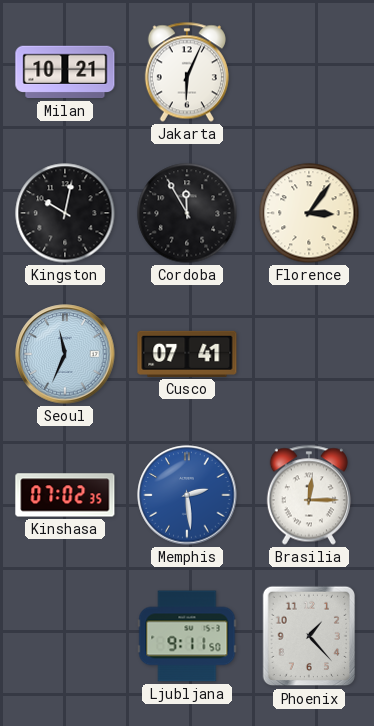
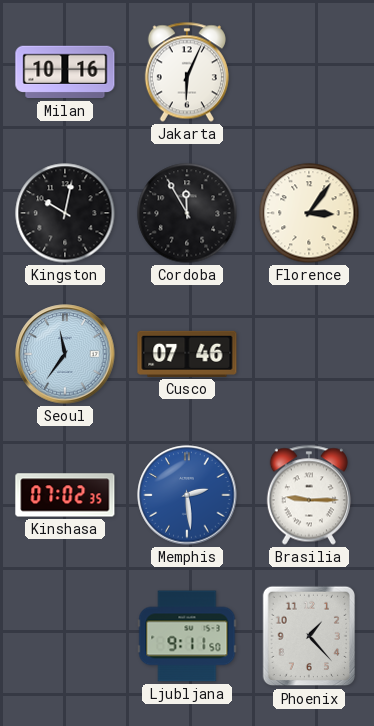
Milan: 10:21 -> 10:16
Seoul: 11:34 -> 11:36
Cusco: 07:41 -> 07:46
Brasilia: 12:15 -> 9:15
